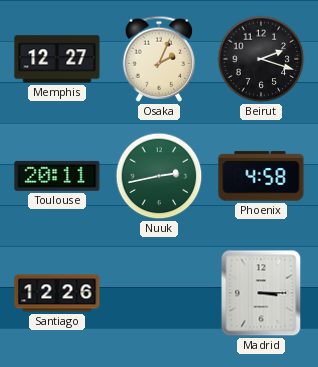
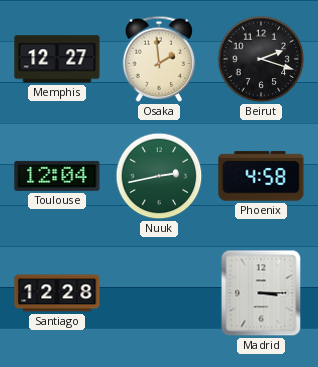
Osaka: 2:04 -> 1:59
Toulouse: 20:11 -> 12:04
Santiago: 12:26 -> 12:28
